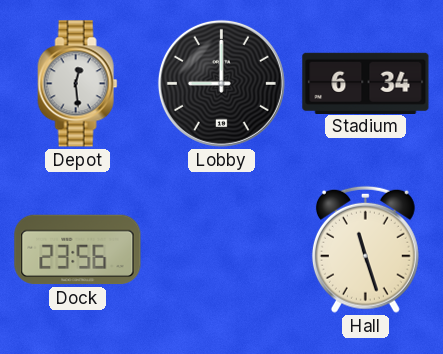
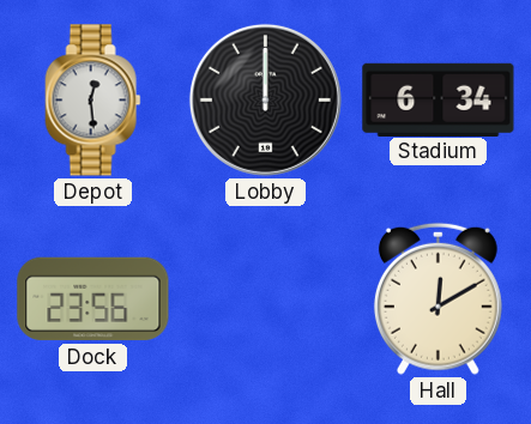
Lobby: 9:00 -> 12:00
Hall: 11:27 -> 12:10
